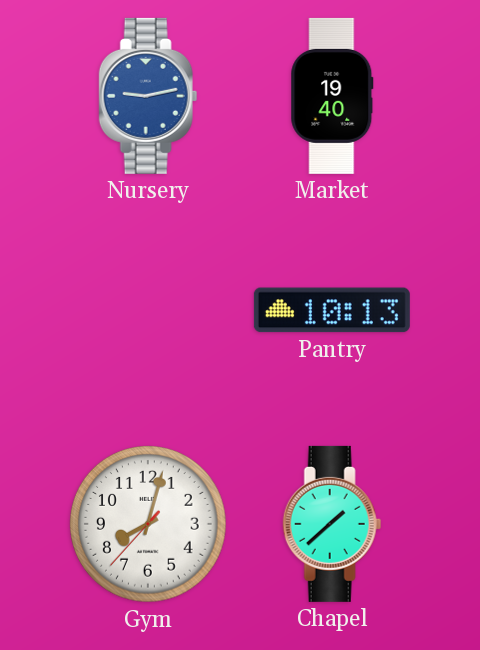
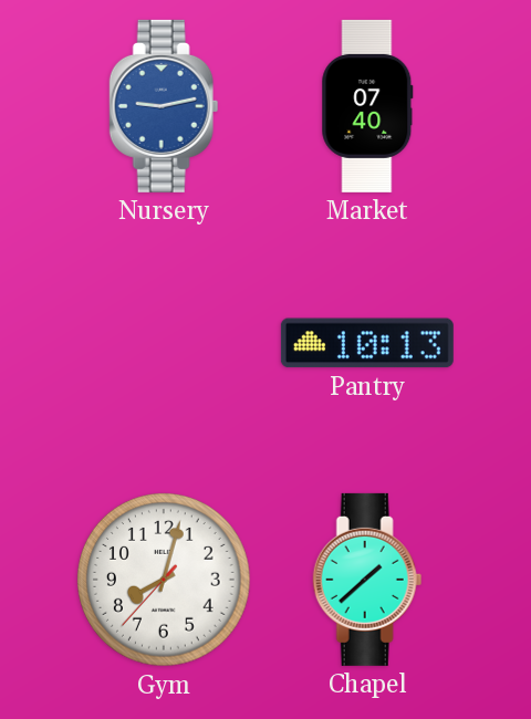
Market: 19:40 -> 07:40
